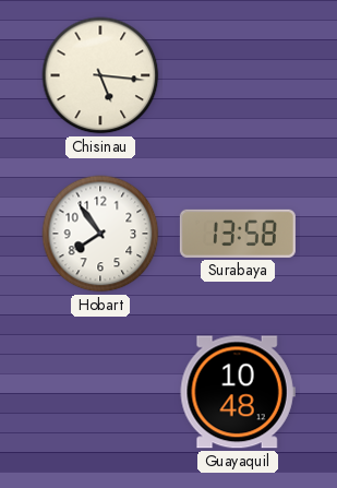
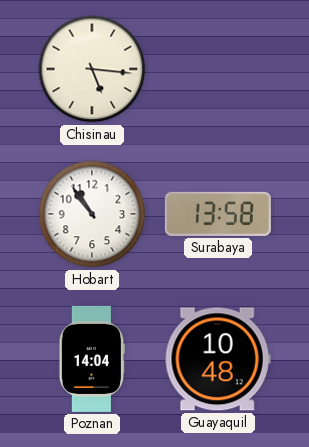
Hobart: 7:54 -> 10:54
Poznan: none -> 14:04
